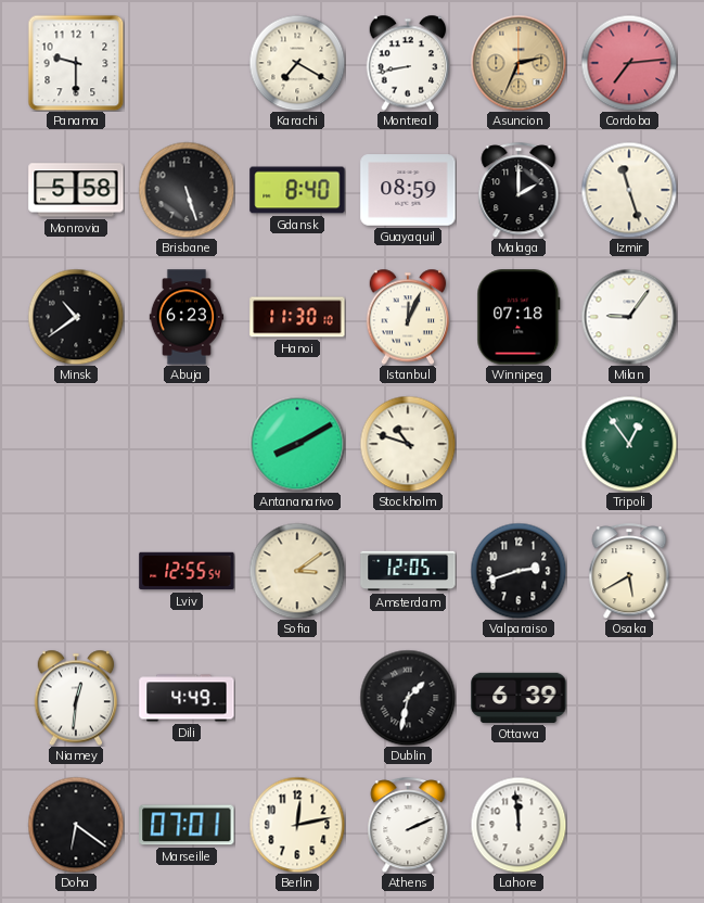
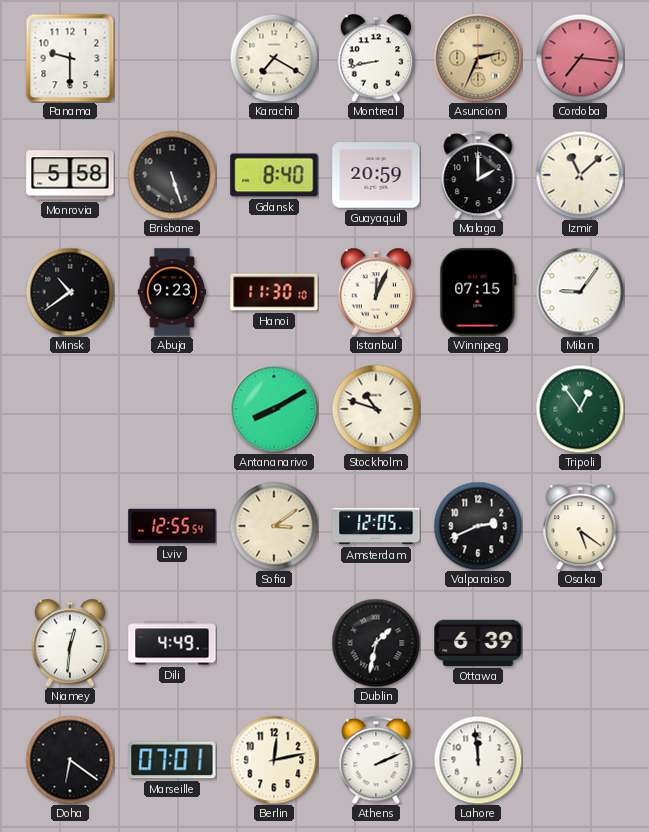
Cordoba: 7:14 -> 7:16
Guayaquil: 08:59 -> 20:59
Izmir: 11:27 -> 11:08
Abuja: 6:23 -> 9:23
Winnipeg: 07:18 -> 07:15
Valparaiso: 2:42 -> 2:41
Osaka: 5:40 -> 5:21
